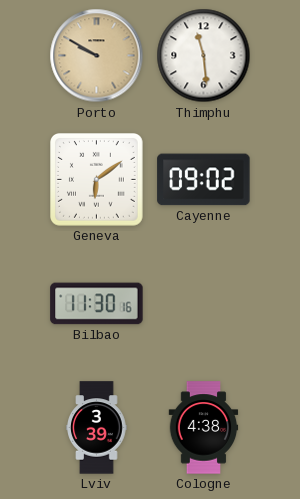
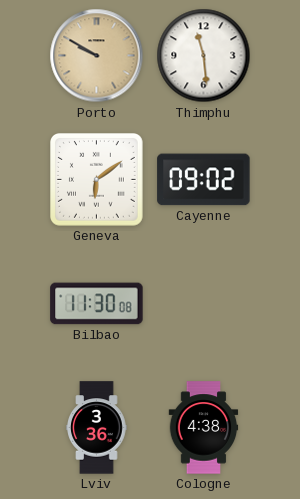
Bilbao: 11:30:16 -> 11:30:08
Lviv: 3:39 -> 3:36
